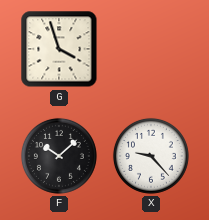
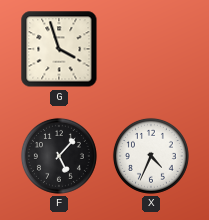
F: 10:08 -> 5:07
X: 9:23 -> 4:34
